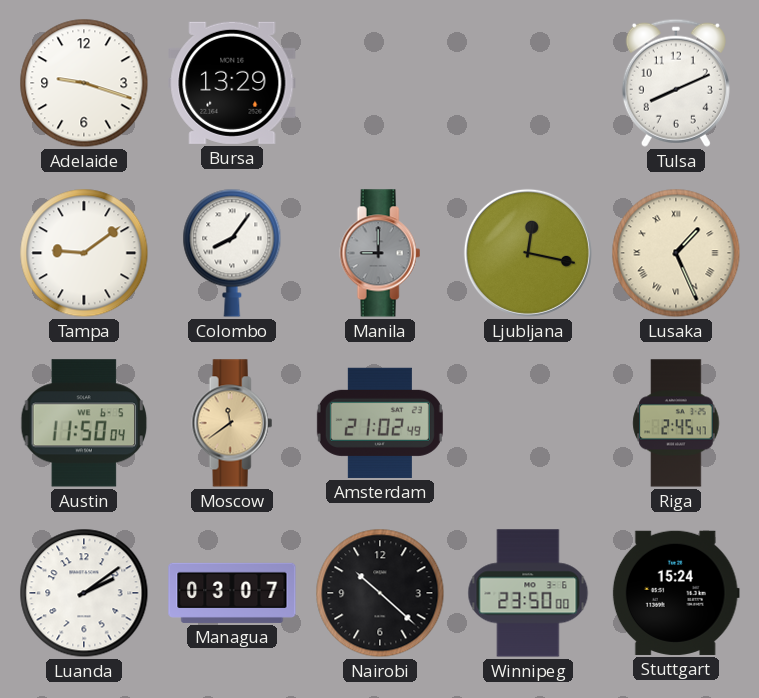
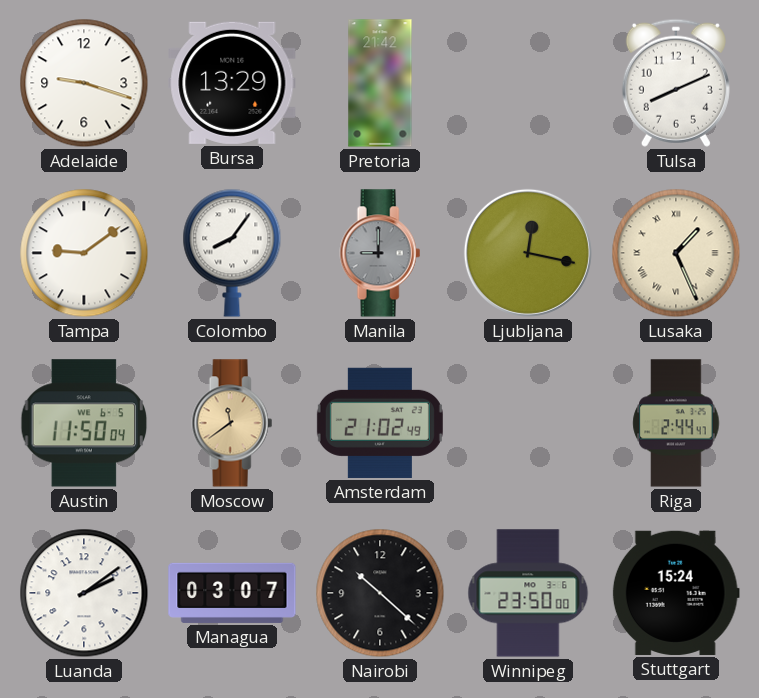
Pretoria: none -> 21:42
Riga: 2:45 -> 2:44
